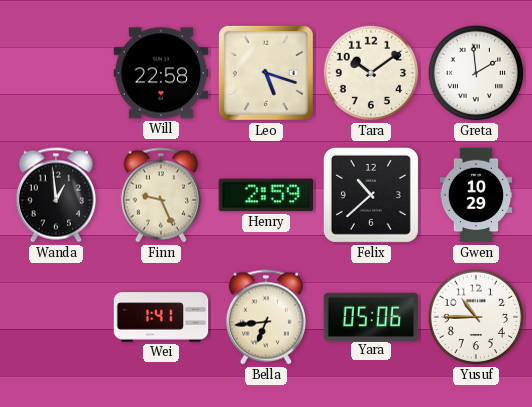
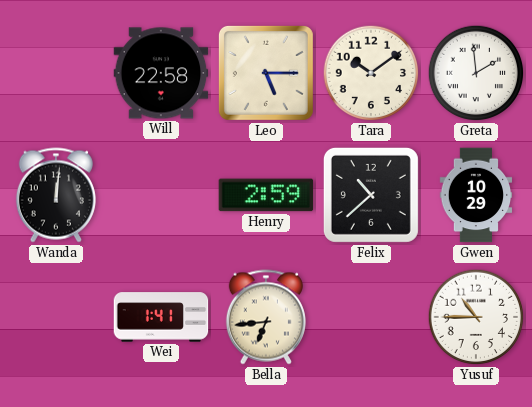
Leo: 5:18 -> 5:15
Wanda: 12:59 -> 12:01
Finn: 9:26 -> none
Yara: 05:06 -> none
